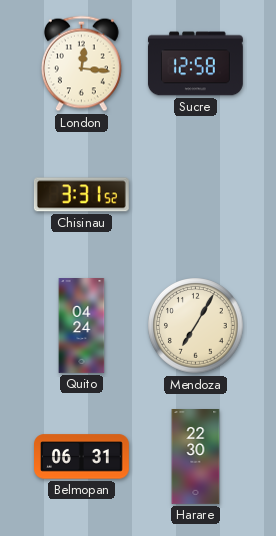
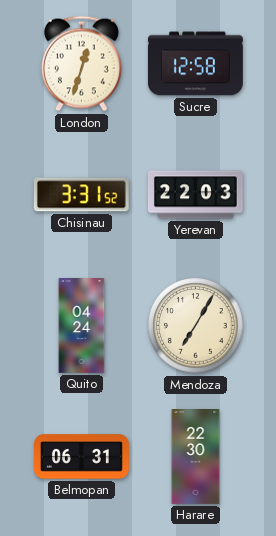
London: 12:16 -> 12:33
Yerevan: none -> 22:03
